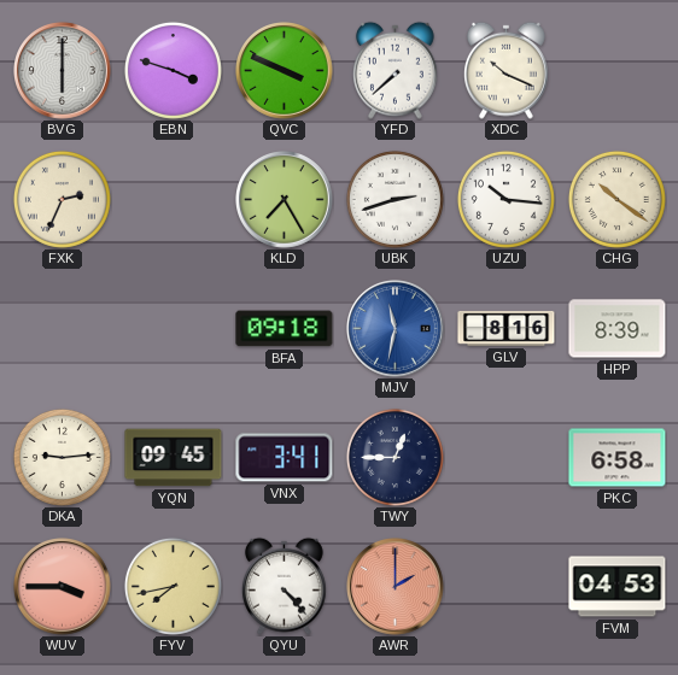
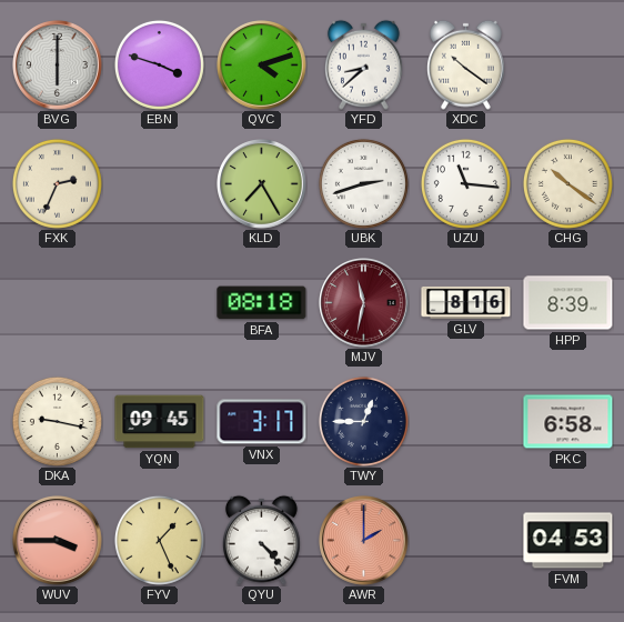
QVC: 3:49 -> 4:12
YFD: 7:38 -> 8:38
XDC: 10:19 -> 10:21
UZU: 10:16 -> 11:16
BFA: 09:18 -> 08:18
MJV dial: blue -> burgundy
DKA: 9:14 -> 9:17
VNX: 3:41 -> 3:17
FYV: 7:43 -> 1:26
